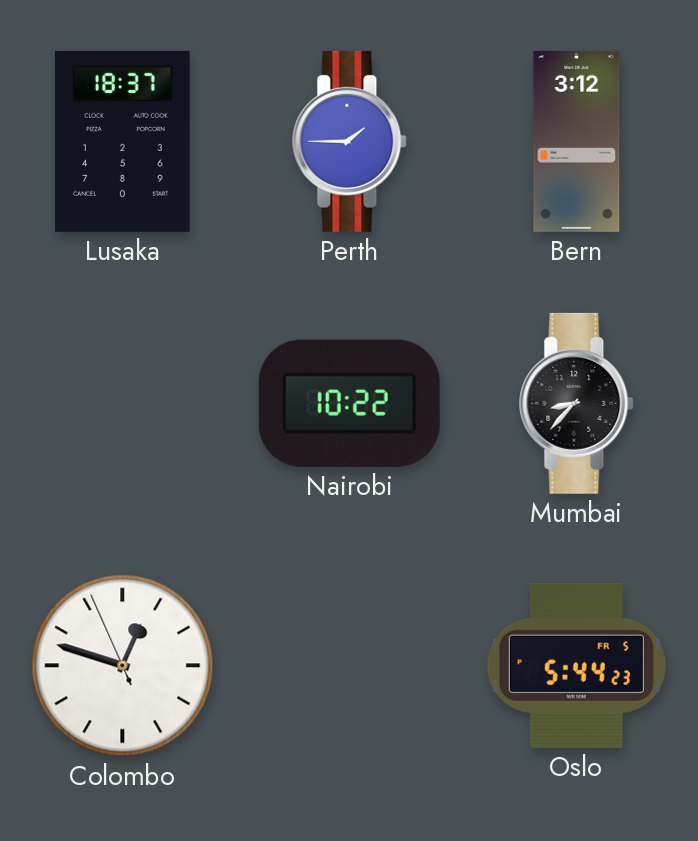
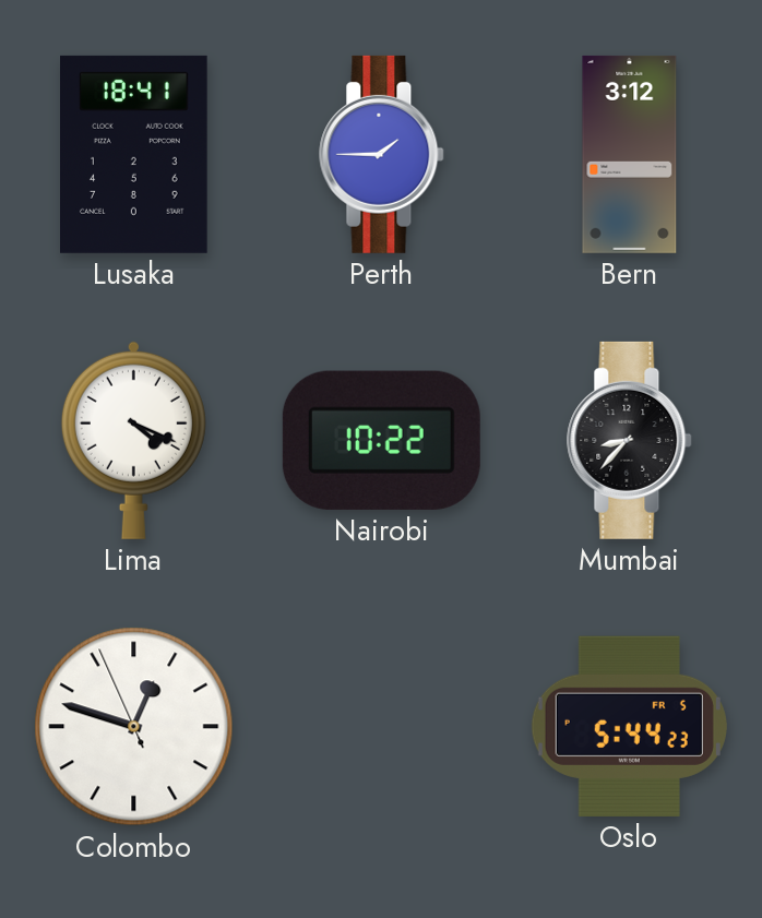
Lusaka: 18:37 -> 18:41
Lima: none -> 4:19
